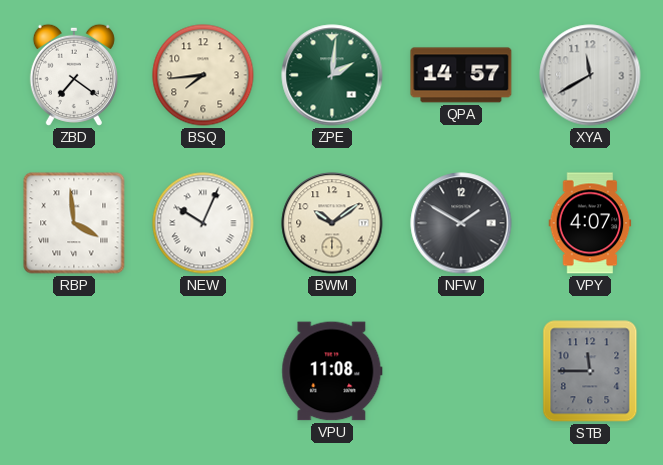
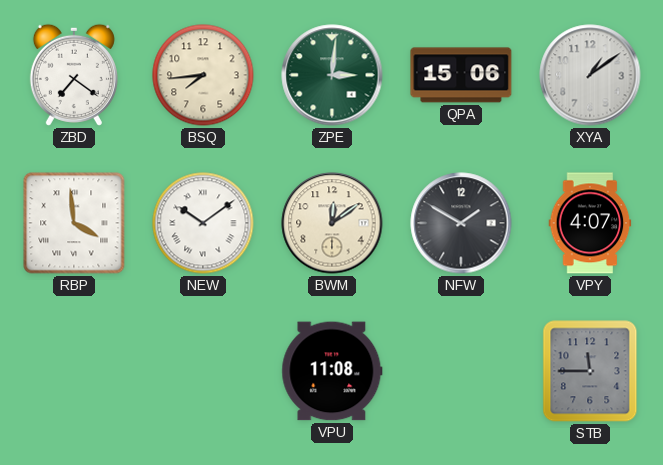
ZPE: 2:01 -> 3:01
QPA: 14:57 -> 15:06
XYA: 11:40 -> 1:09
NEW: 10:04 -> 10:09
BWM: 10:09 -> 12:09
